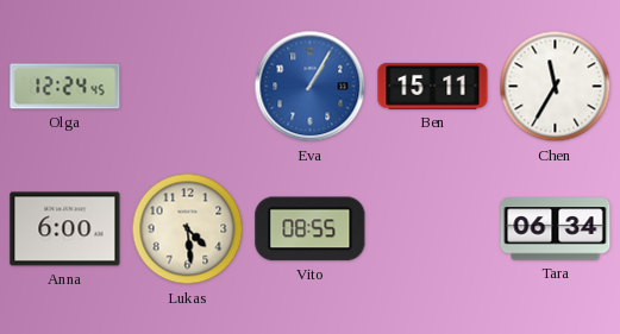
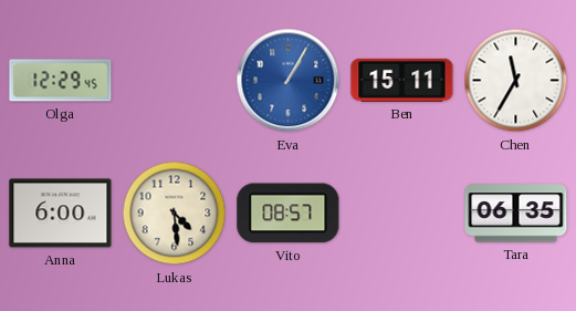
Olga: 12:24 -> 12:29
Vito: 08:55 -> 08:57
Tara: 06:34 -> 06:35
